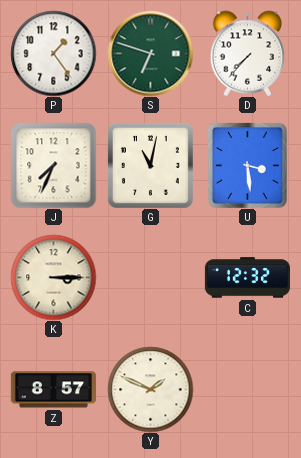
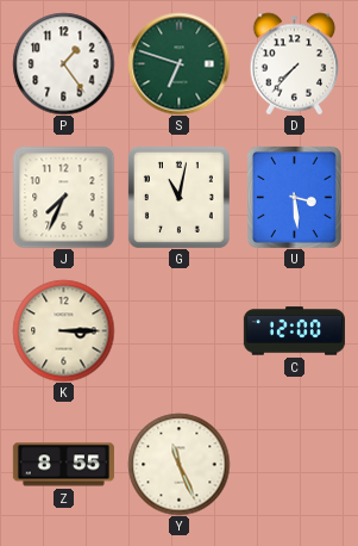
C: 12:32 -> 12:00
Z: 8:57 -> 8:55
Y: 1:49 -> 11:26
